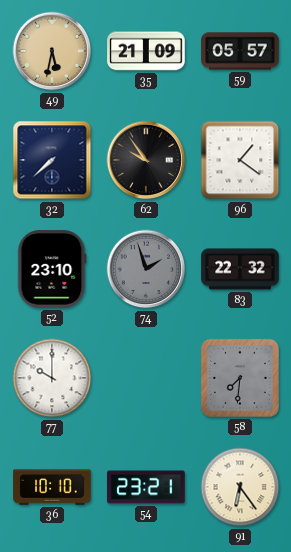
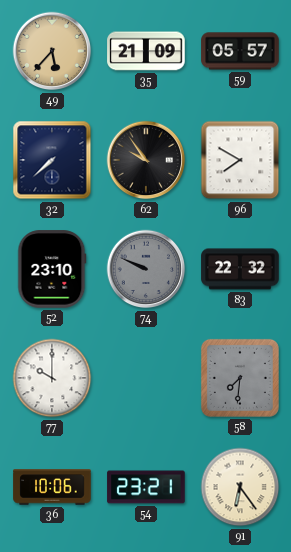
49: 5:32 -> 5:37
96: 1:21 -> 7:50
74: 1:57 -> 9:49
36: 10:10 -> 10:06
